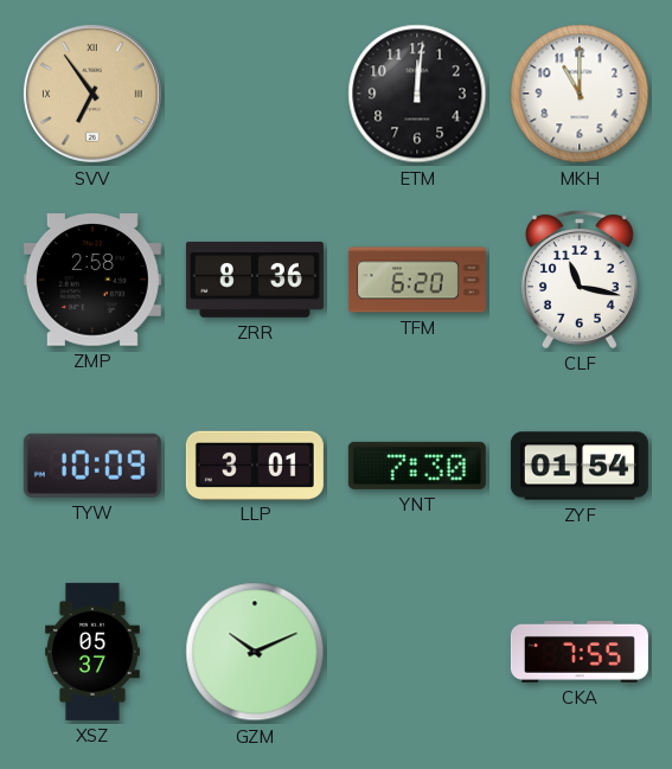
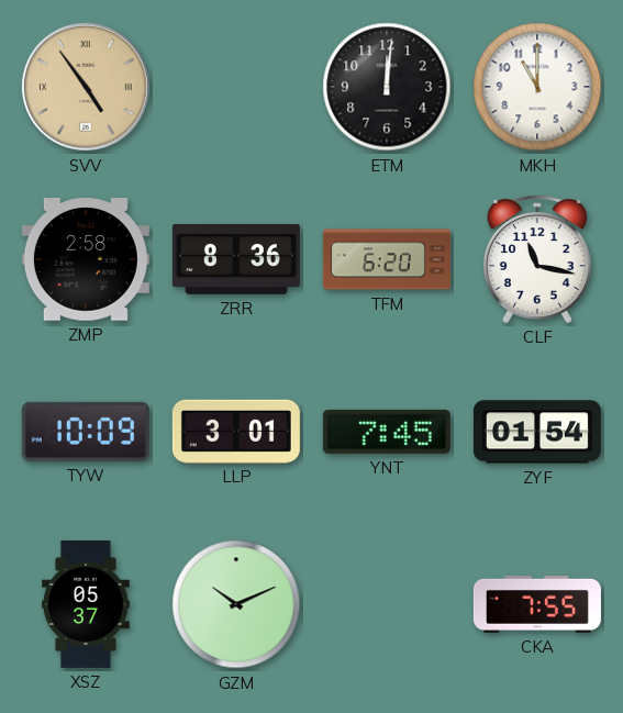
SVV: 6:54 -> 4:54
YNT: 7:30 -> 7:45
